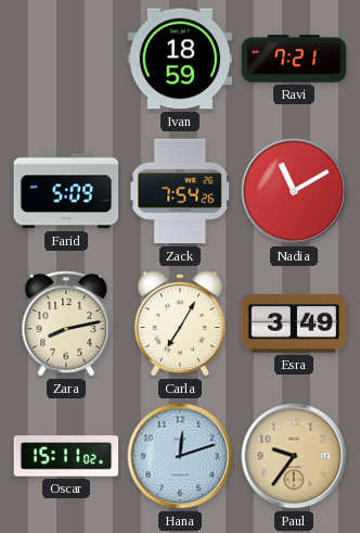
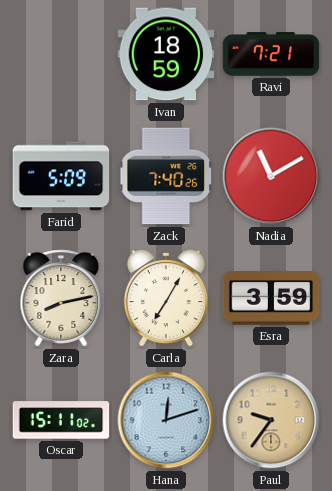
Zack: 7:54 -> 7:40
Esra: 3:49 -> 3:59
